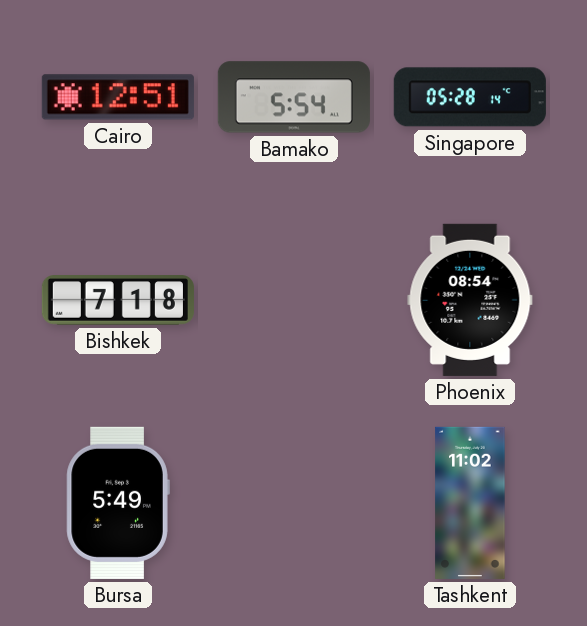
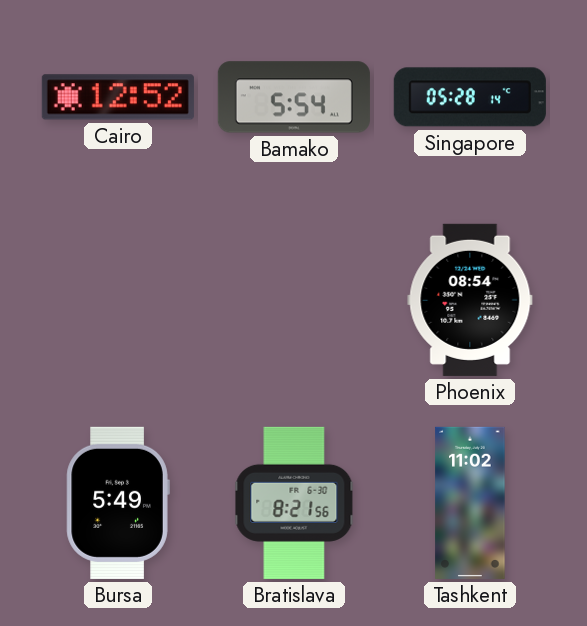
Cairo: 12:51 -> 12:52
Bishkek: 7:18 -> none
Bratislava: none -> 8:21
